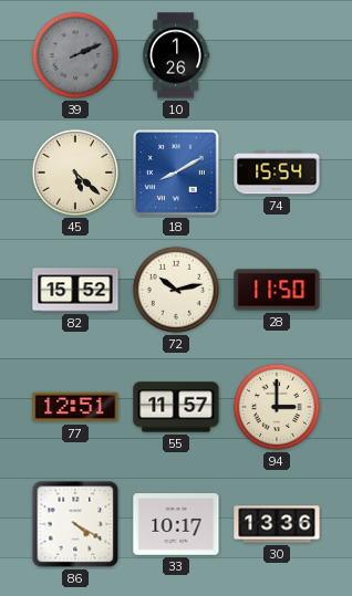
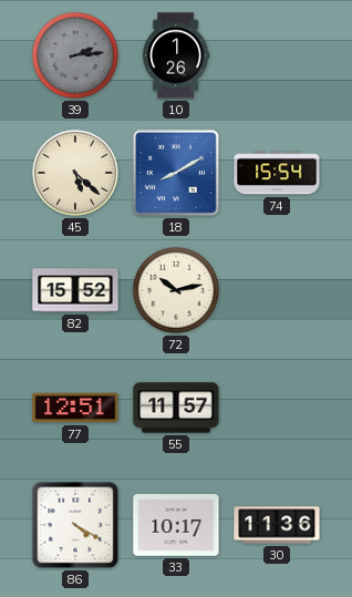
39: 2:11 -> 2:14
28: 11:50 -> none
94: 3:00 -> none
30: 13:36 -> 11:36
